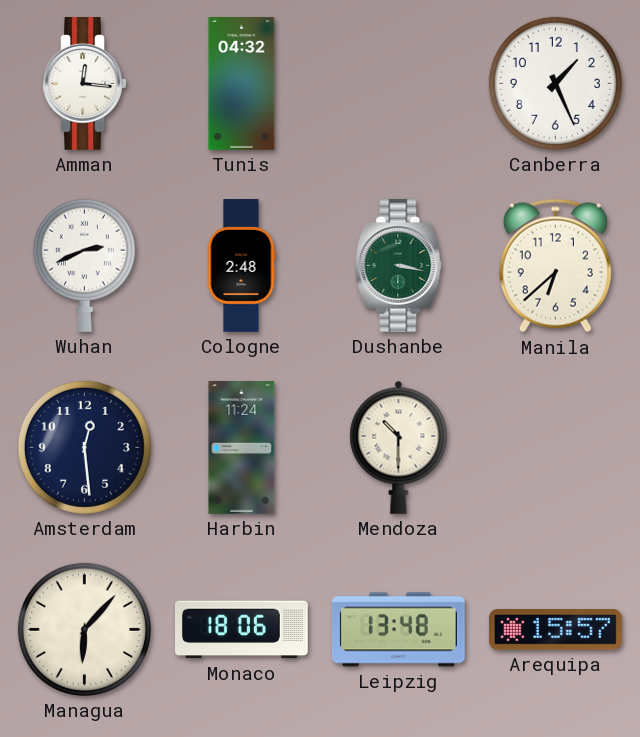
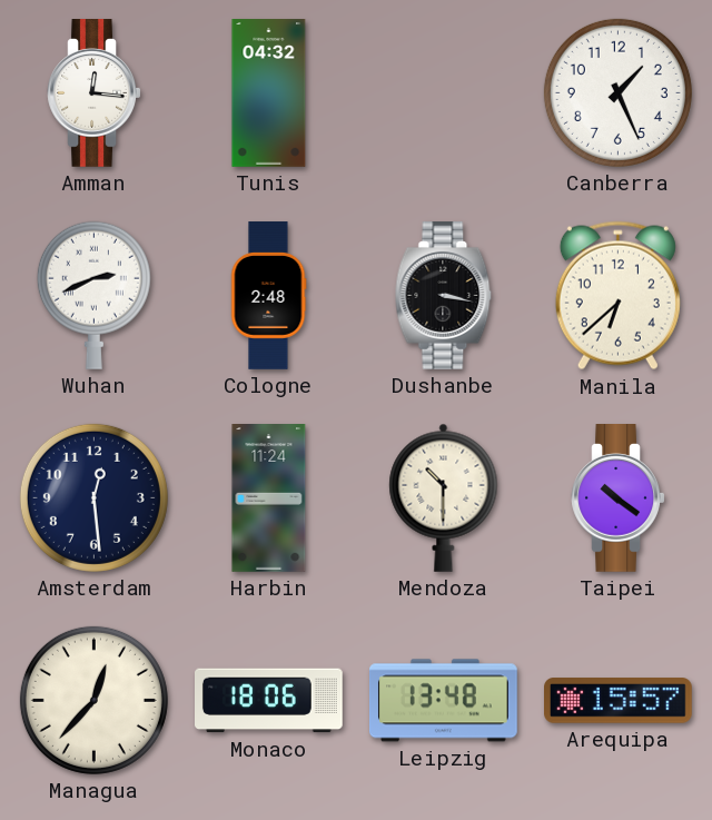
Dushanbe dial: green -> black
Taipei: none -> 10:21
Managua: 6:07 -> 12:37
